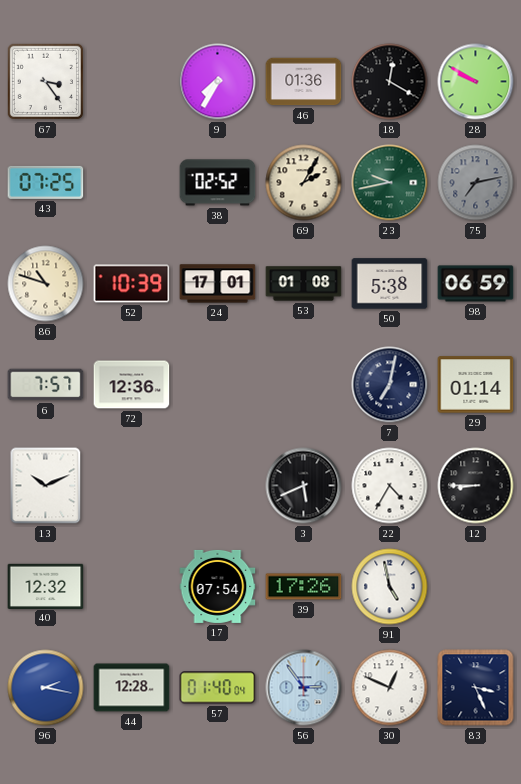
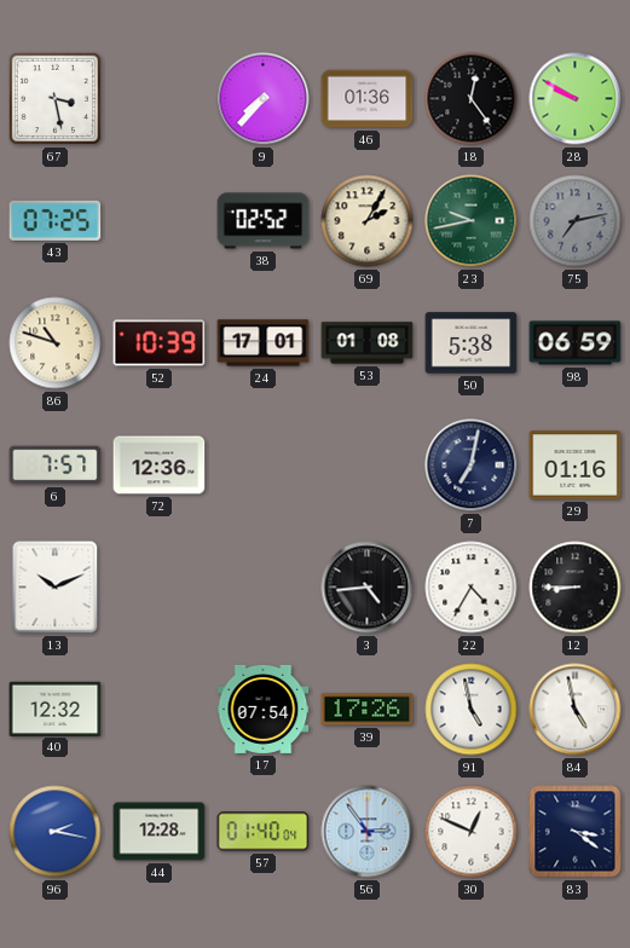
67: 3:24 -> 3:28
9: 7:35 -> 7:37
18: 12:20 -> 12:24
29: 01:14 -> 01:16
3: 5:41 -> 4:44
84: none -> 4:58
83: 3:26 -> 3:21
